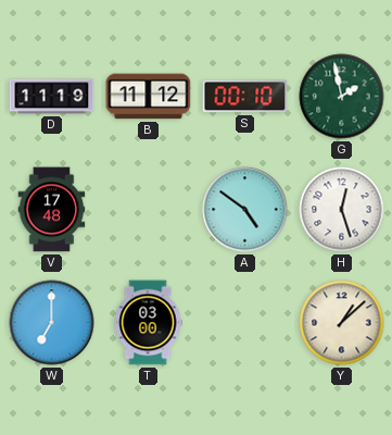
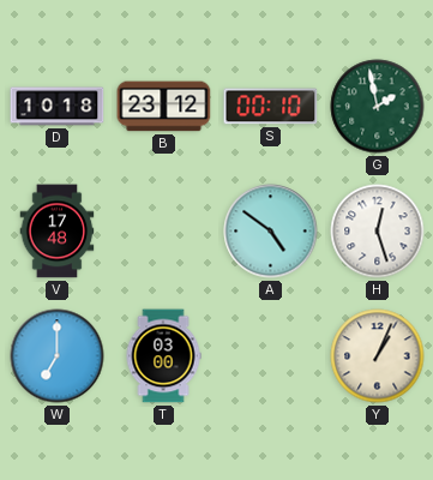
D: 11:19 -> 10:18
B: 11:12 -> 23:12
Y: 1:08 -> 1:04
